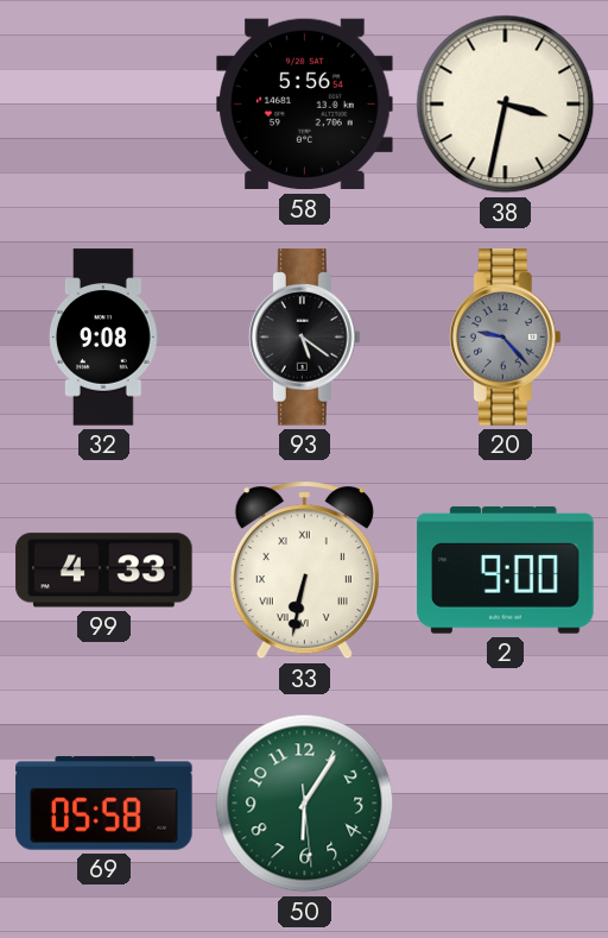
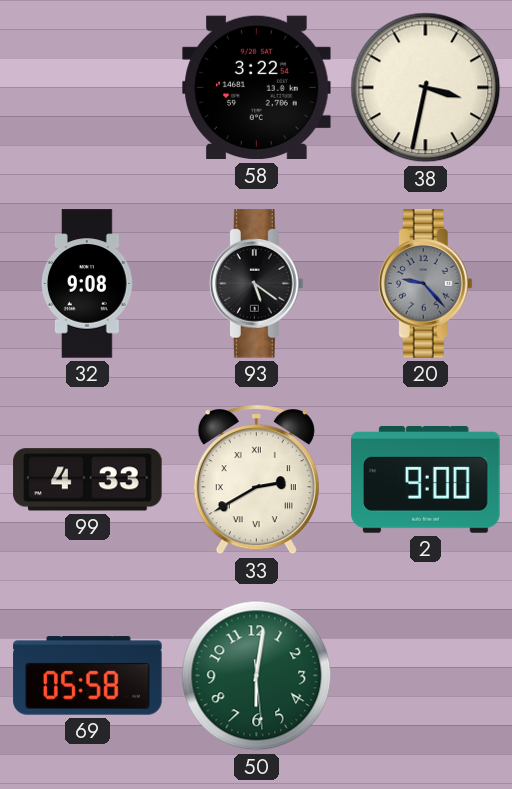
58: 5:56 -> 3:22
33: 6:32 -> 2:40
50: 6:05 -> 6:01
